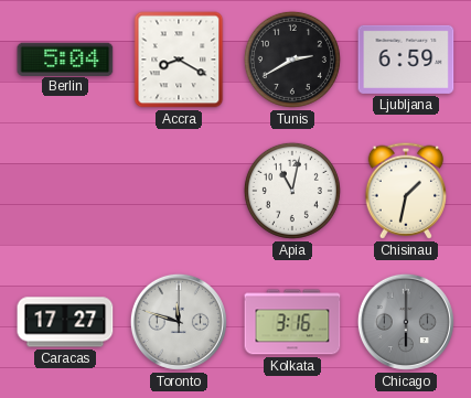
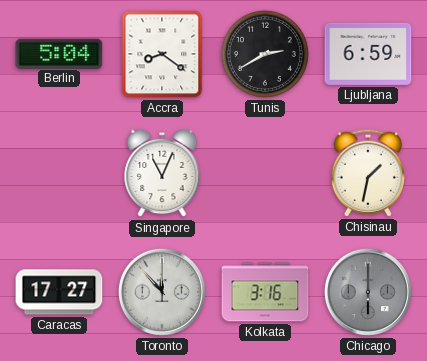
Accra: 8:20 -> 8:21
Singapore: none -> 11:04
Apia: 11:02 -> none
Toronto: 11:48 -> 11:53
